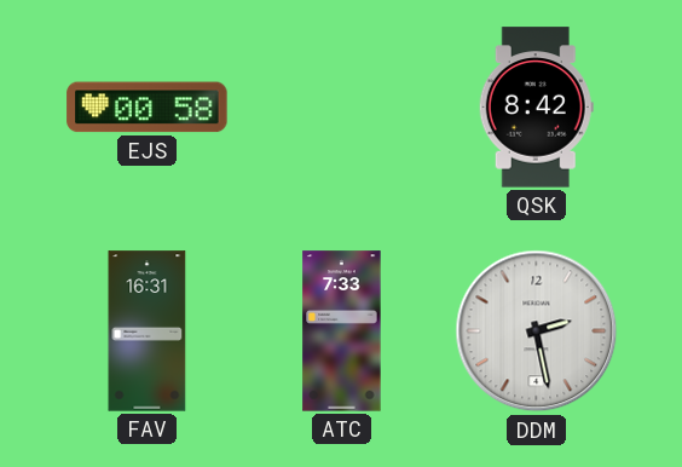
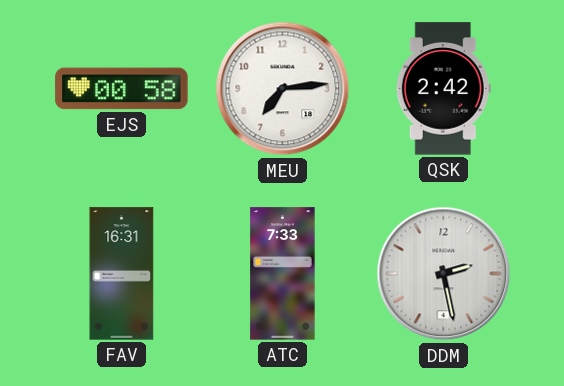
MEU: none -> 7:14
QSK: 8:42 -> 2:42
